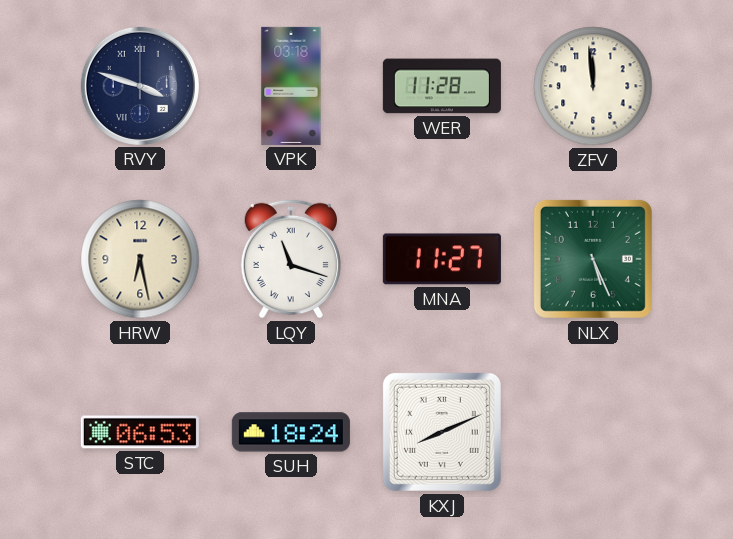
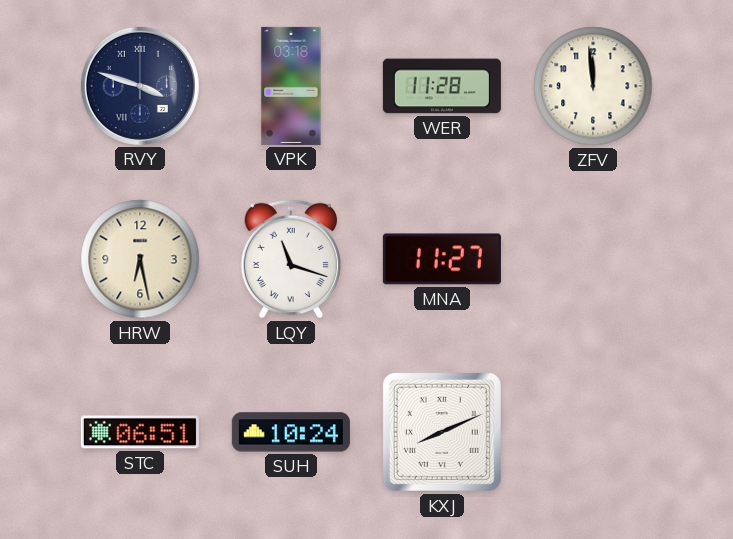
NLX: 5:26 -> none
STC: 06:53 -> 06:51
SUH: 18:24 -> 10:24
